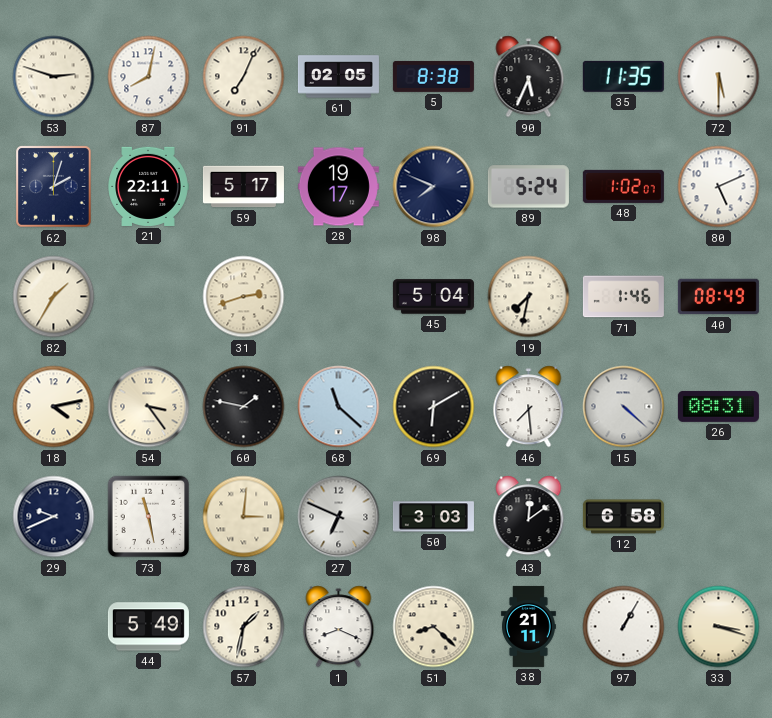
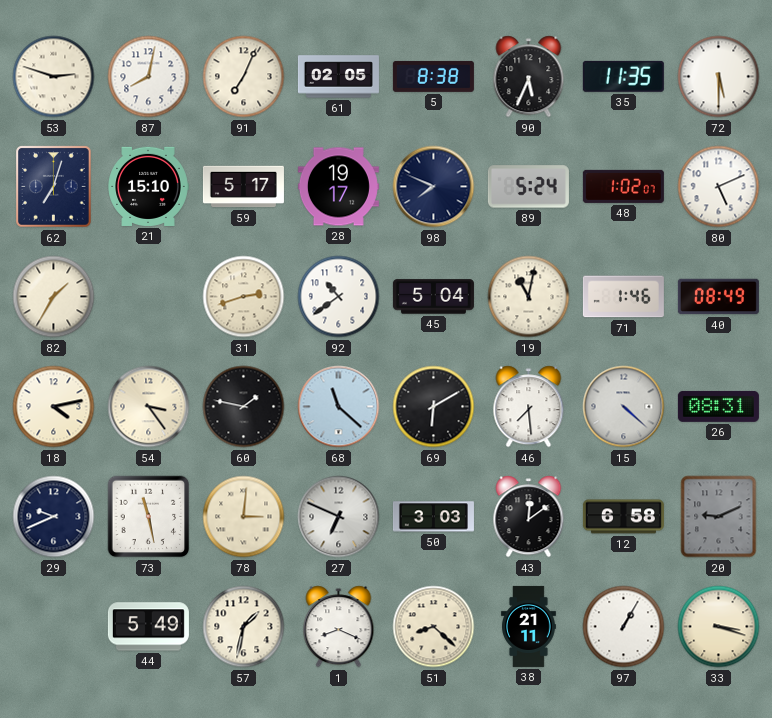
62: 2:03 -> 7:03
21: 22:11 -> 15:10
92: none -> 10:39
19: 7:32 -> 11:02
20: none -> 9:11
